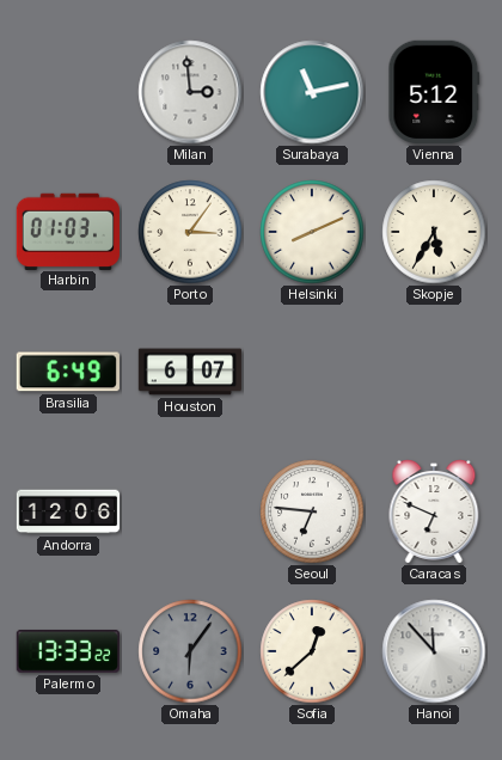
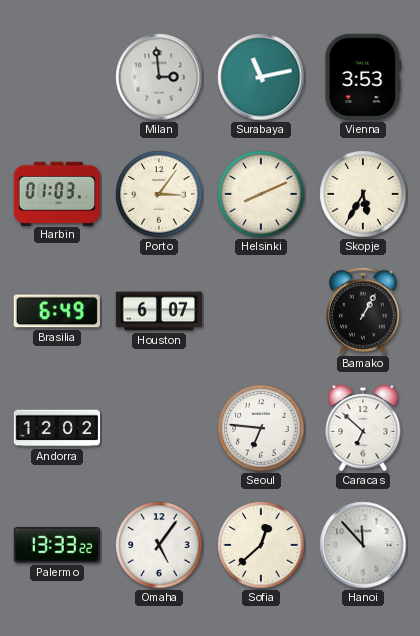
Vienna: 5:12 -> 3:53
Bamako: none -> 1:05
Andorra: 12:06 -> 12:02
Caracas: 6:49 -> 6:52
Omaha: 6:06 -> 5:06
Omaha dial: grey -> white
